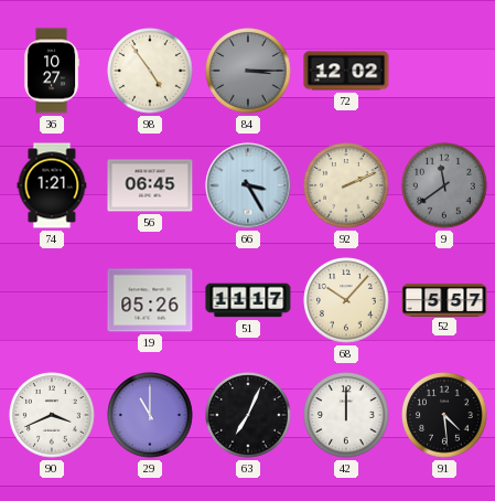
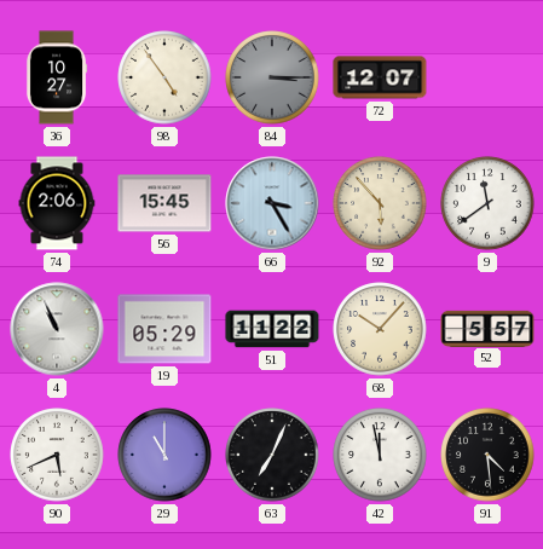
72: 12:02 -> 12:07
74: 1:21 -> 2:06
56: 06:45 -> 15:45
92: 2:11 -> 5:53
9 dial: grey -> white
4: none -> 10:56
19: 05:26 -> 05:29
51: 11:17 -> 11:22
90: 3:41 -> 5:41
42: 12:00 -> 11:58
